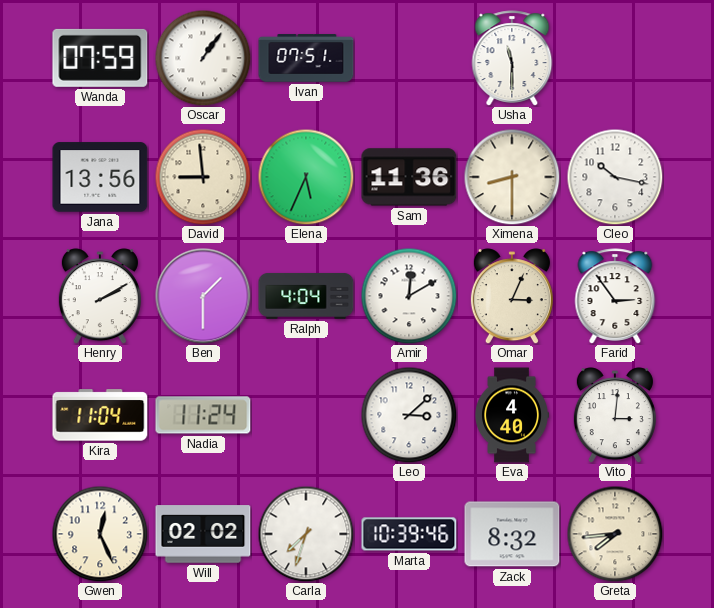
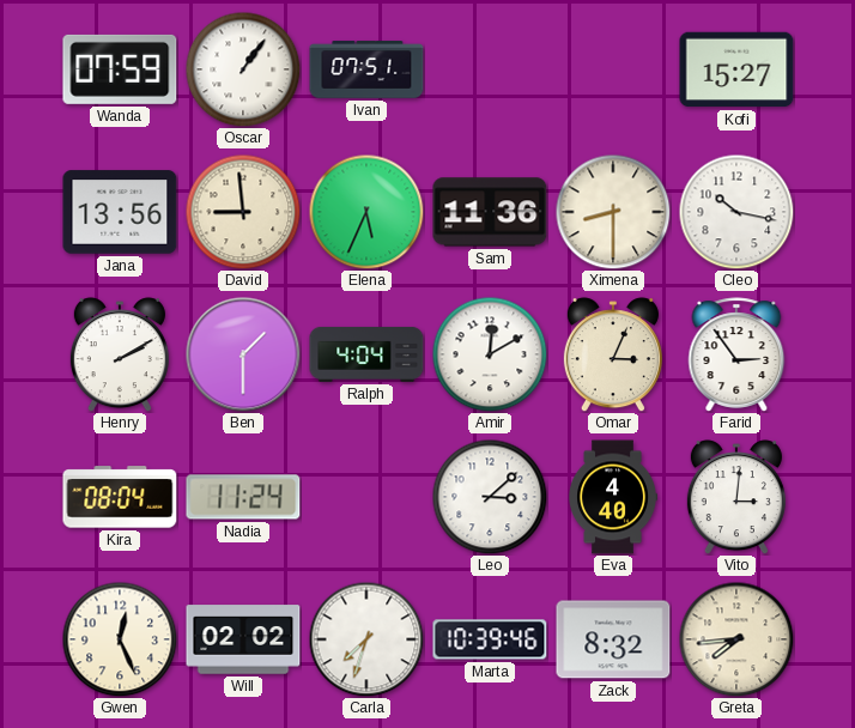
Usha: 11:30 -> none
Kofi: none -> 15:27
Kira: 11:04 -> 08:04
